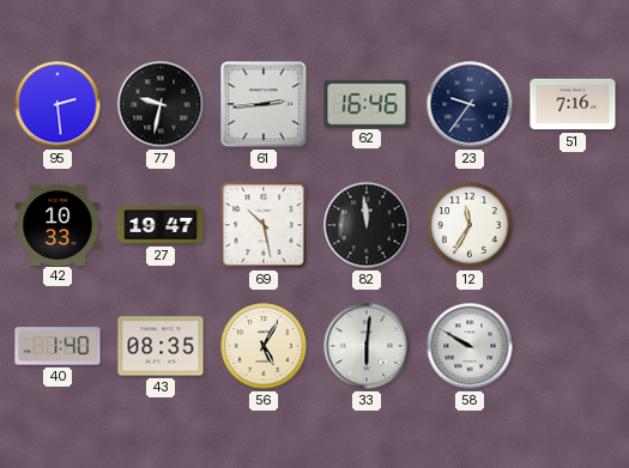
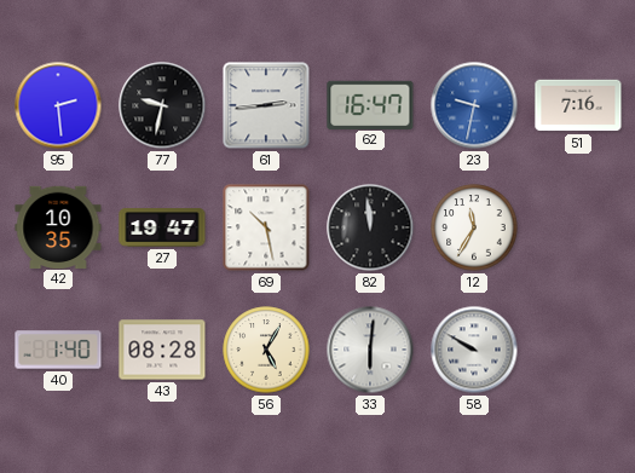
62: 16:46 -> 16:47
23: 9:36 -> 9:32
23 dial: navy -> blue
42: 10:33 -> 10:35
43: 08:35 -> 08:28
